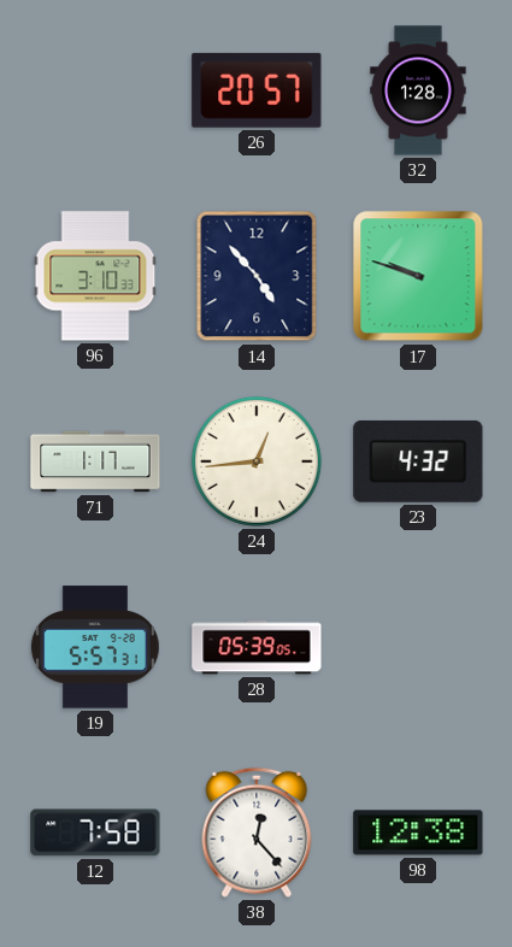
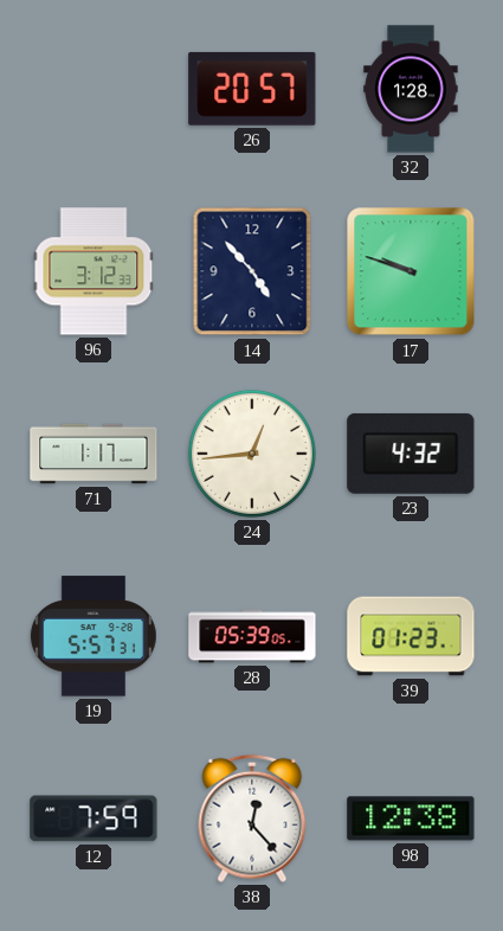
96: 3:10 -> 3:12
39: none -> 01:23
12: 7:58 -> 7:59
